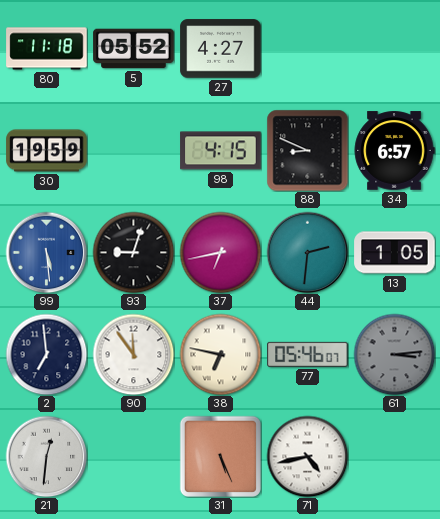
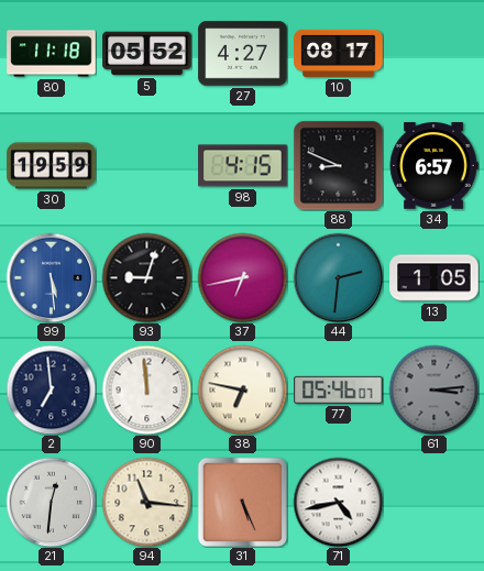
10: none -> 08:17
90: 11:54 -> 11:59
94: none -> 11:16
